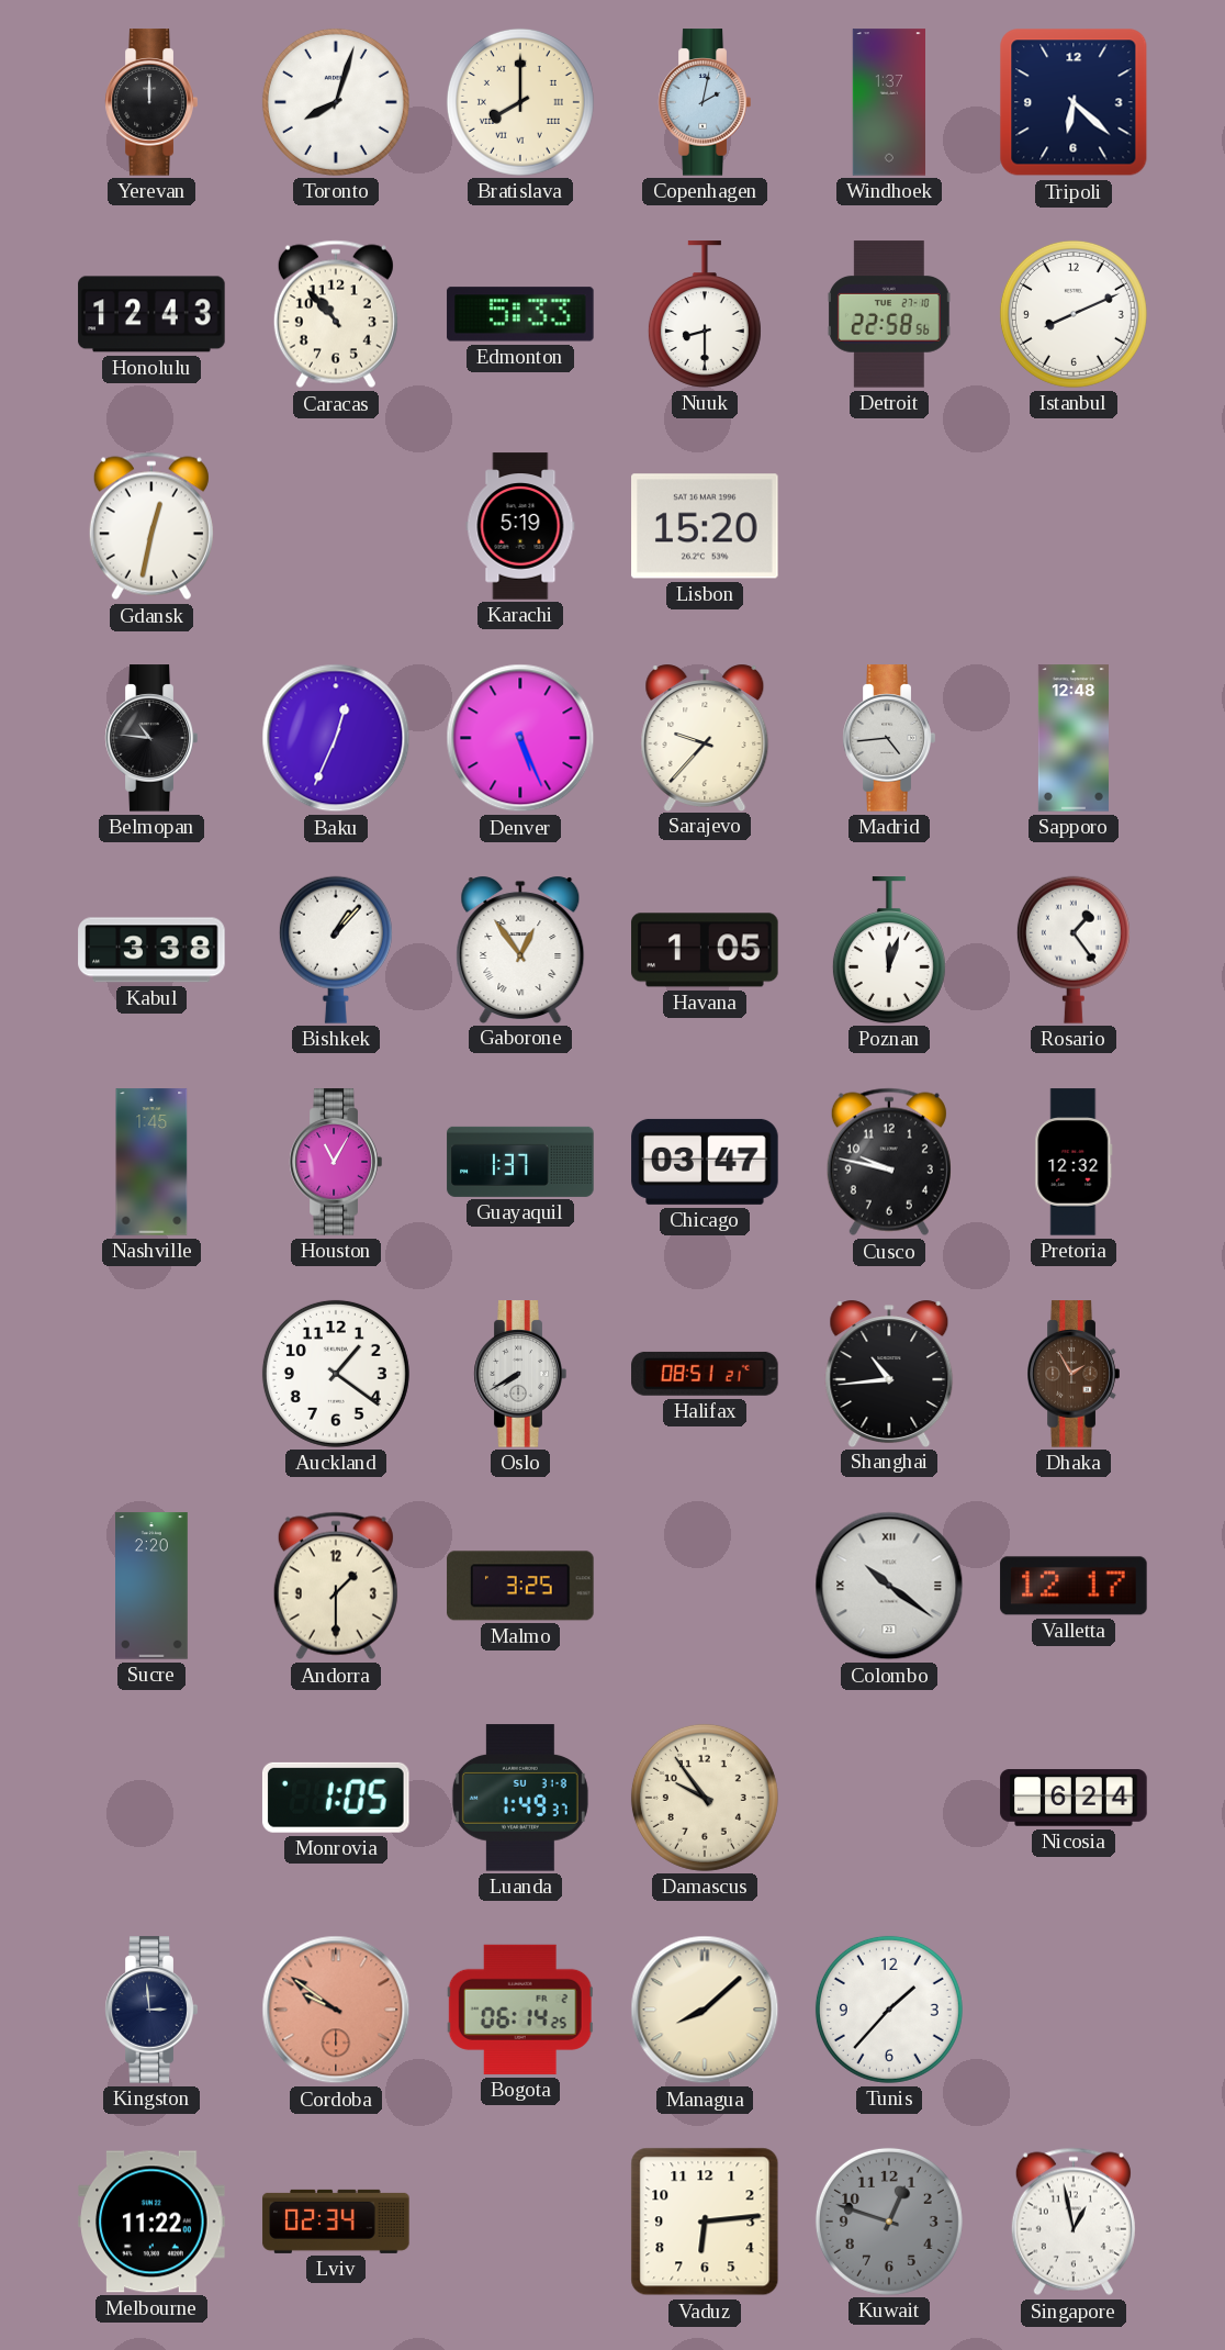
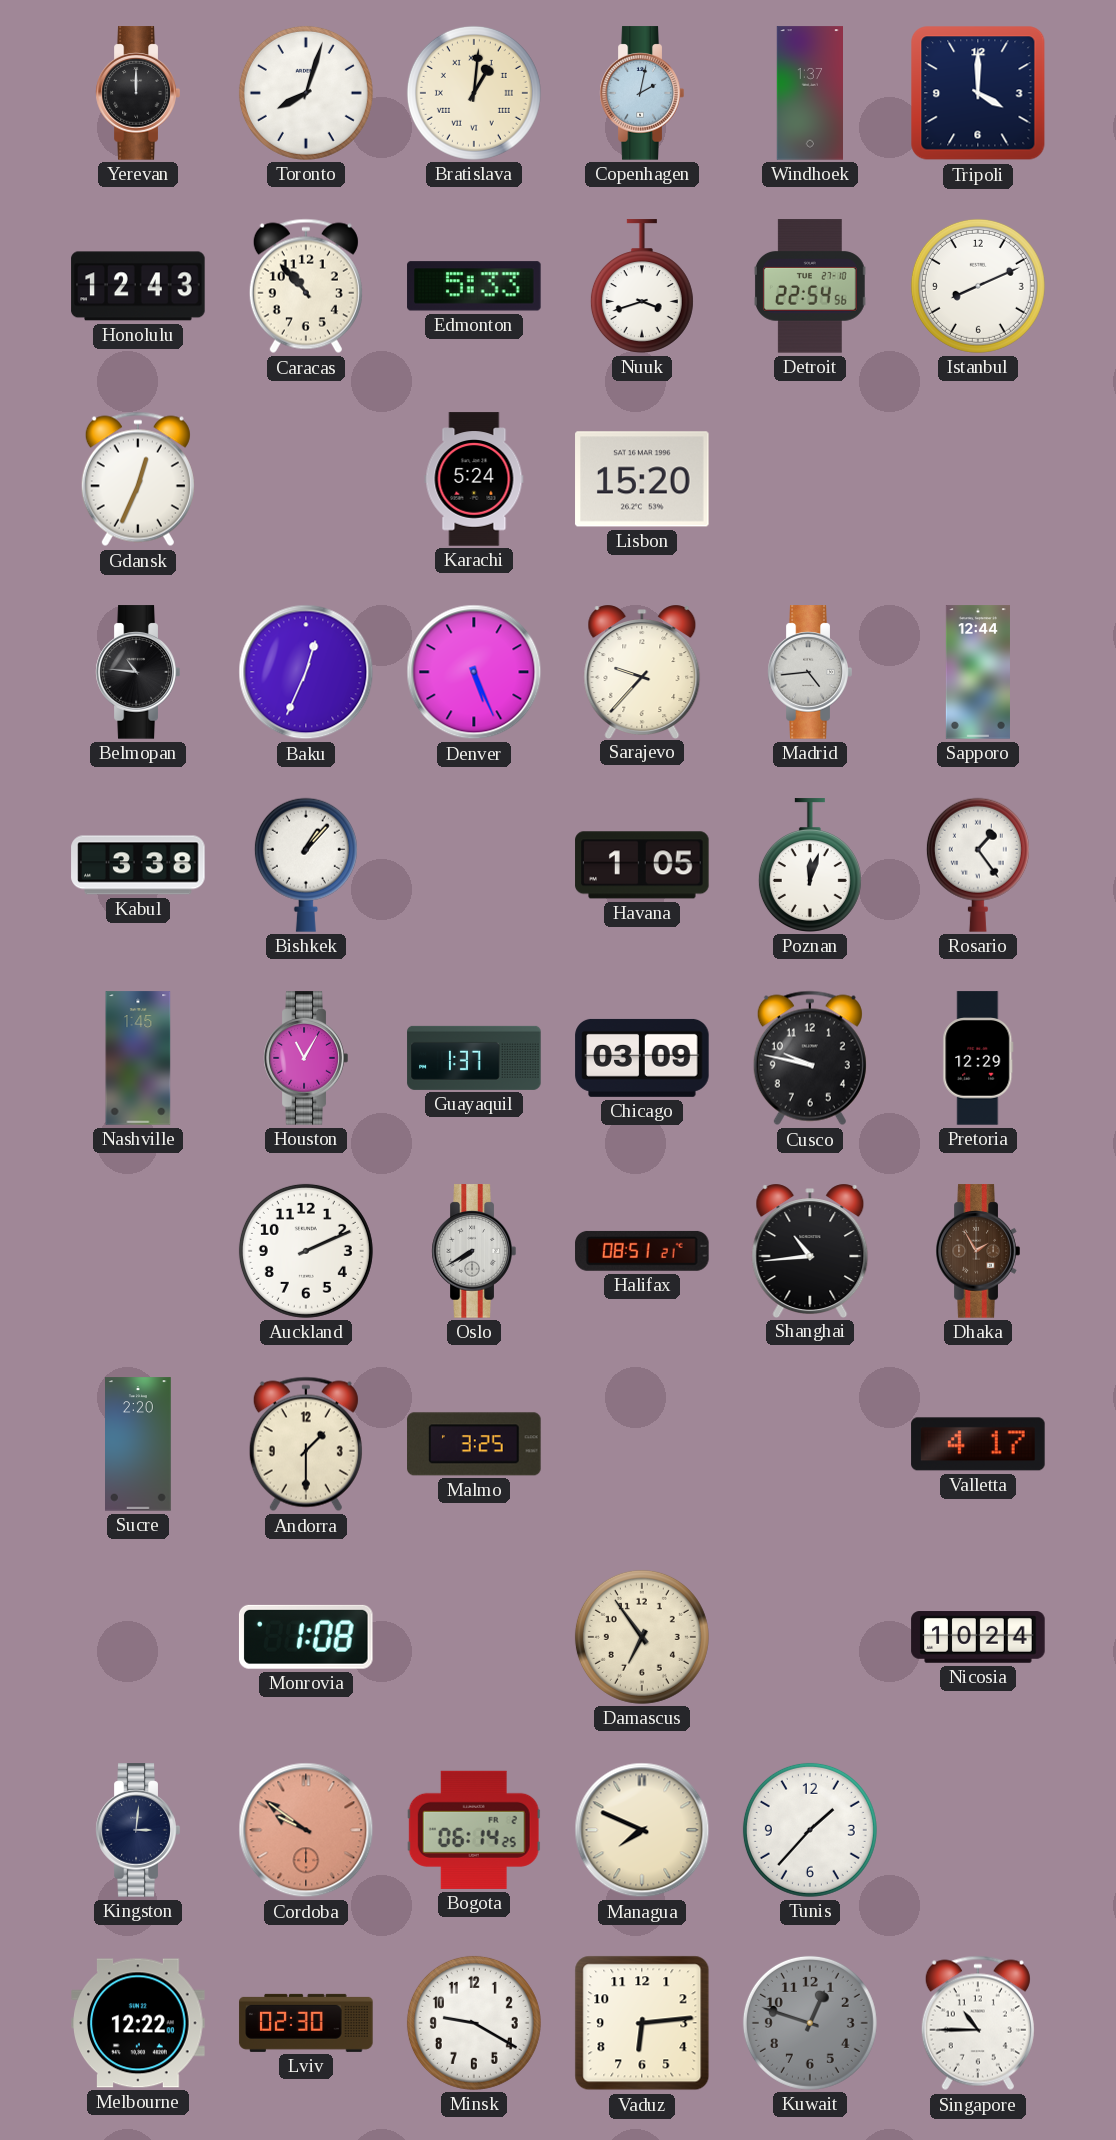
Bratislava: 8:00 -> 1:01
Tripoli: 6:22 -> 4:00
Nuuk: 8:30 -> 3:42
Detroit: 22:58 -> 22:54
Gdansk: 12:32 -> 12:34
Karachi: 5:19 -> 5:24
Sapporo: 12:48 -> 12:44
Gaborone: 12:54 -> none
Chicago: 03:47 -> 03:09
Pretoria: 12:32 -> 12:29
Auckland: 1:21 -> 2:11
Colombo: 10:21 -> none
Valletta: 12:17 -> 4:17
Monrovia: 1:05 -> 1:08
Luanda: 1:49 -> none
Damascus: 9:54 -> 6:54
Nicosia: 6:24 -> 10:24
Kingston: 2:59 -> 3:01
Managua: 8:08 -> 7:49
Melbourne: 11:22 -> 12:22
Lviv: 02:34 -> 02:30
Minsk: none -> 9:20
Singapore: 12:58 -> 10:45
